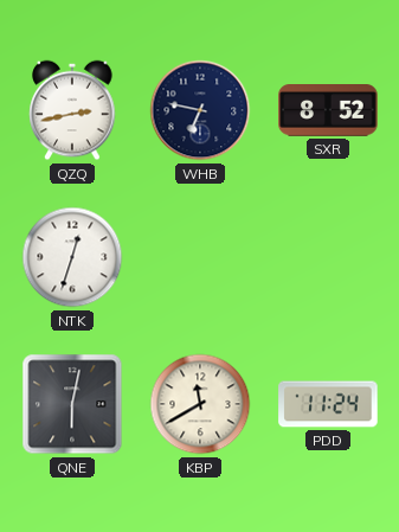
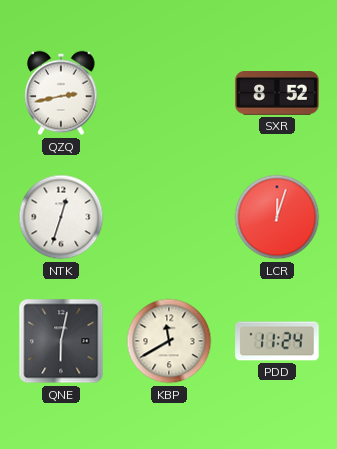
WHB: 6:47 -> none
LCR: none -> 12:03
